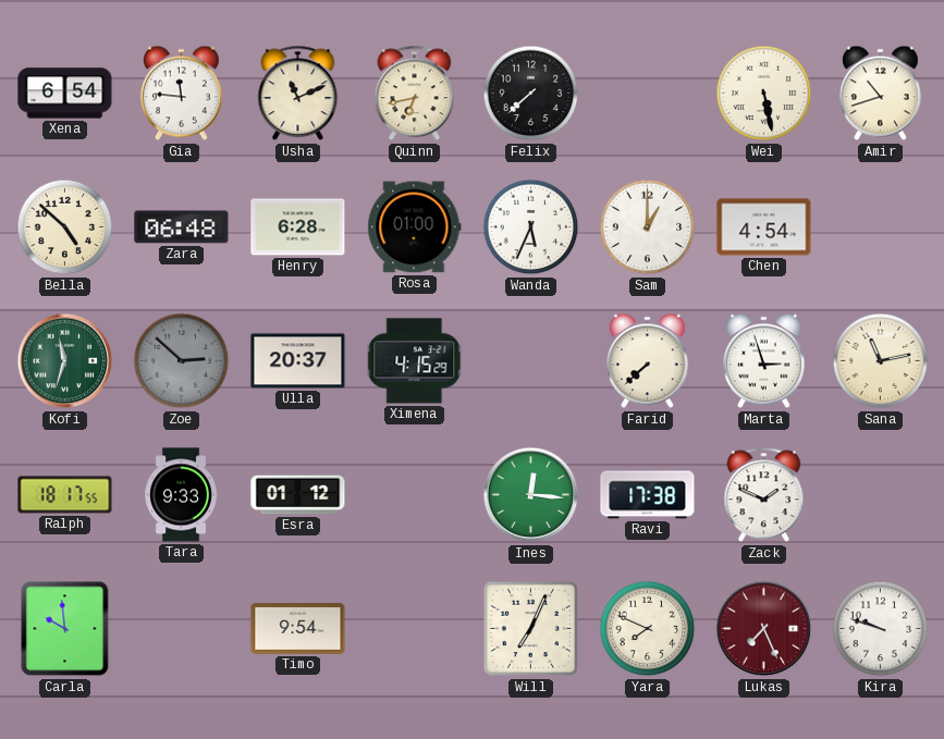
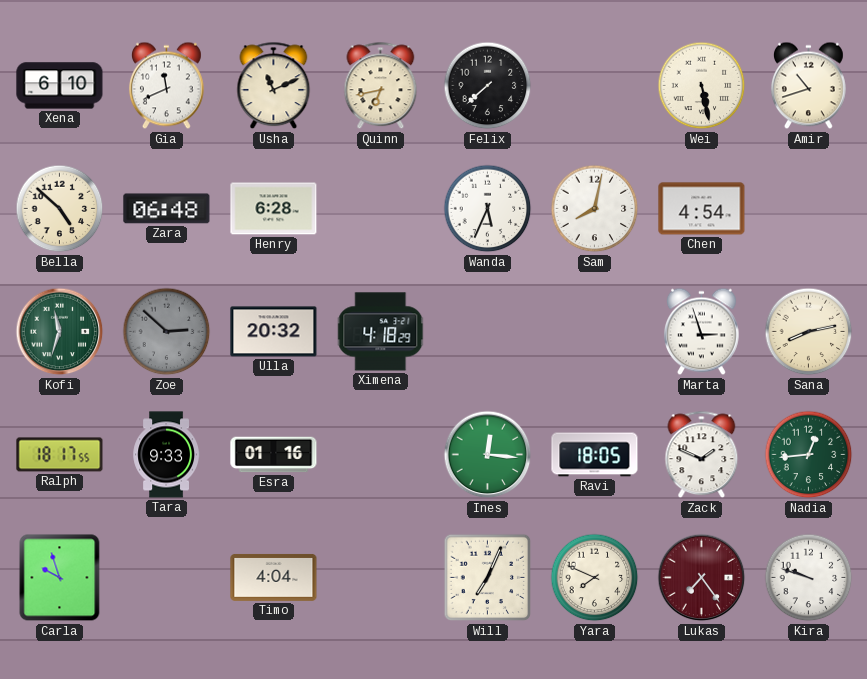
Xena: 6:54 -> 6:10
Gia: 11:46 -> 11:41
Rosa: 01:00 -> none
Sam: 1:00 -> 8:02
Ulla: 20:37 -> 20:32
Ximena: 4:15 -> 4:18
Farid: 7:38 -> none
Sana: 11:13 -> 8:13
Esra: 01:12 -> 01:16
Ravi: 17:38 -> 18:05
Nadia: none -> 12:44
Carla: 9:59 -> 9:57
Timo: 9:54 -> 4:04
Lukas: 7:26 -> 7:24
